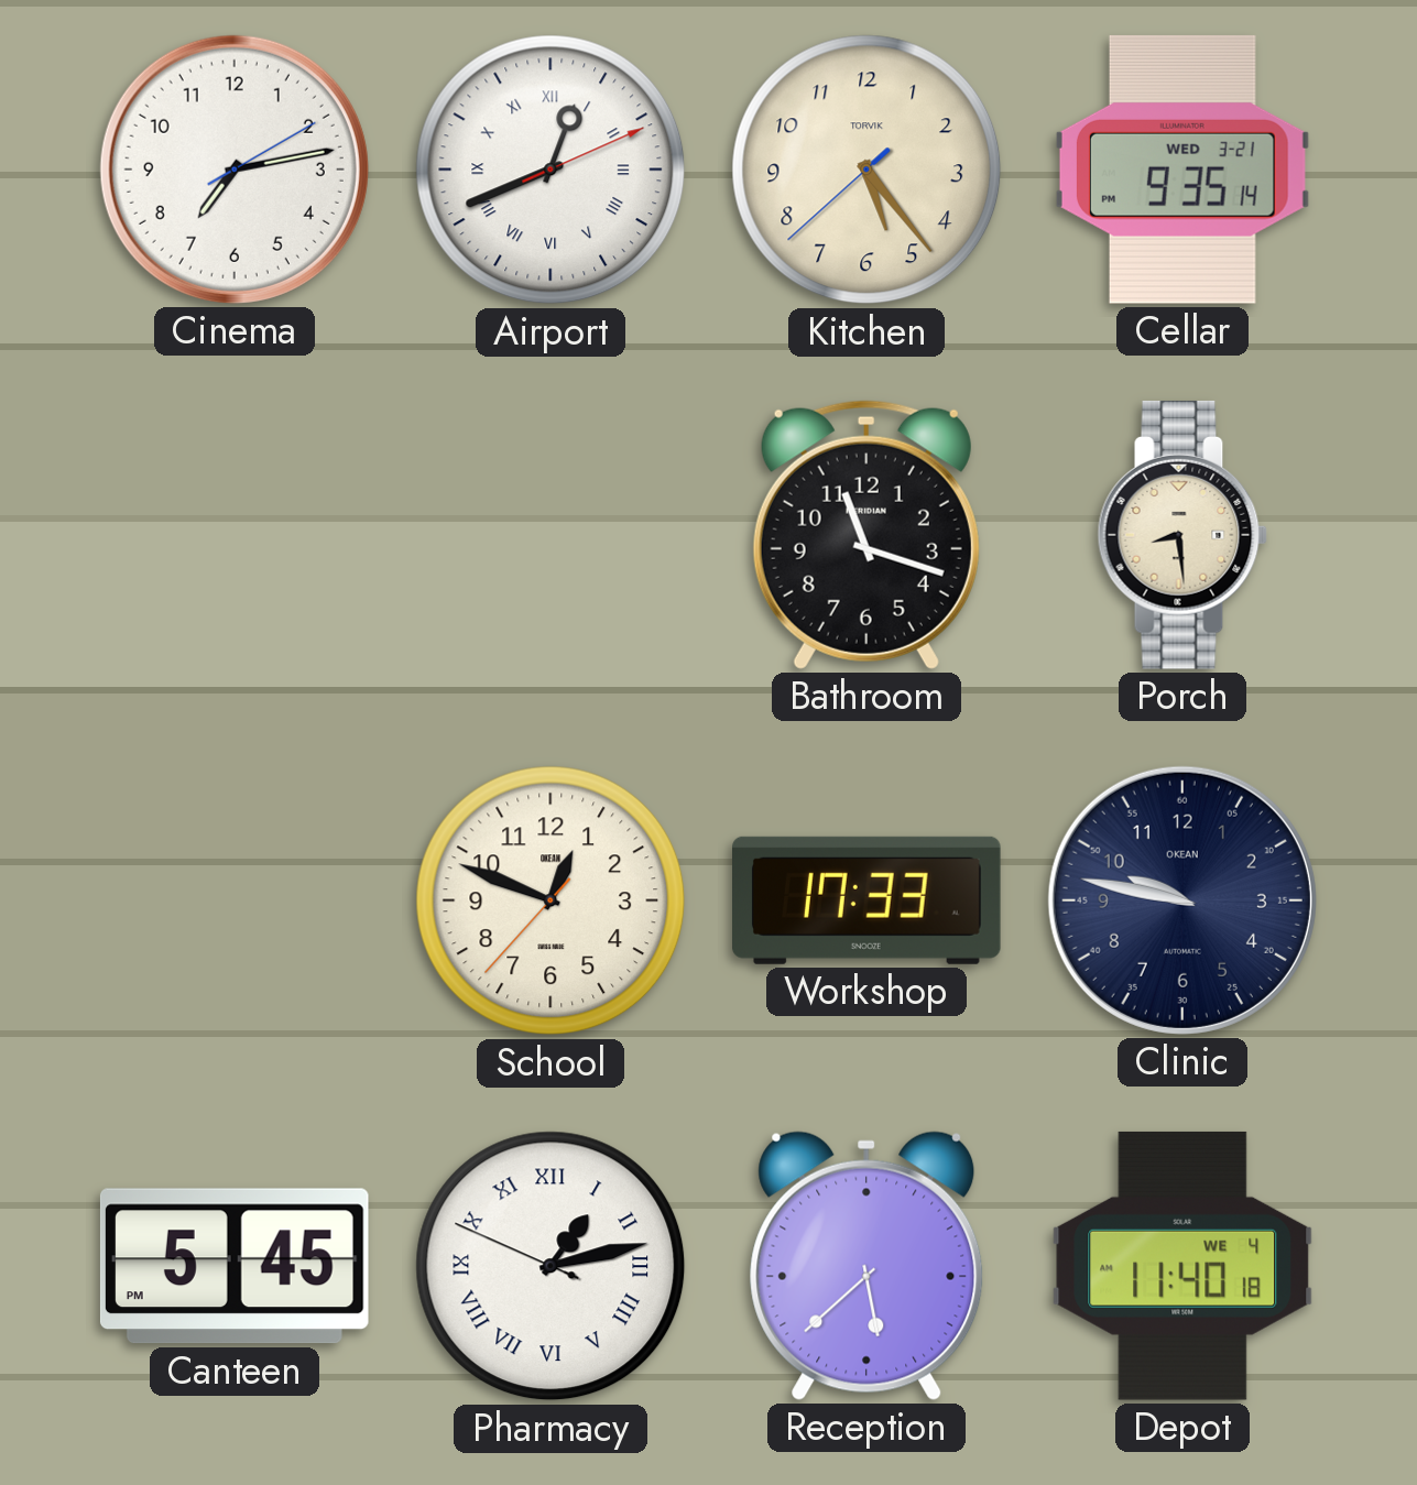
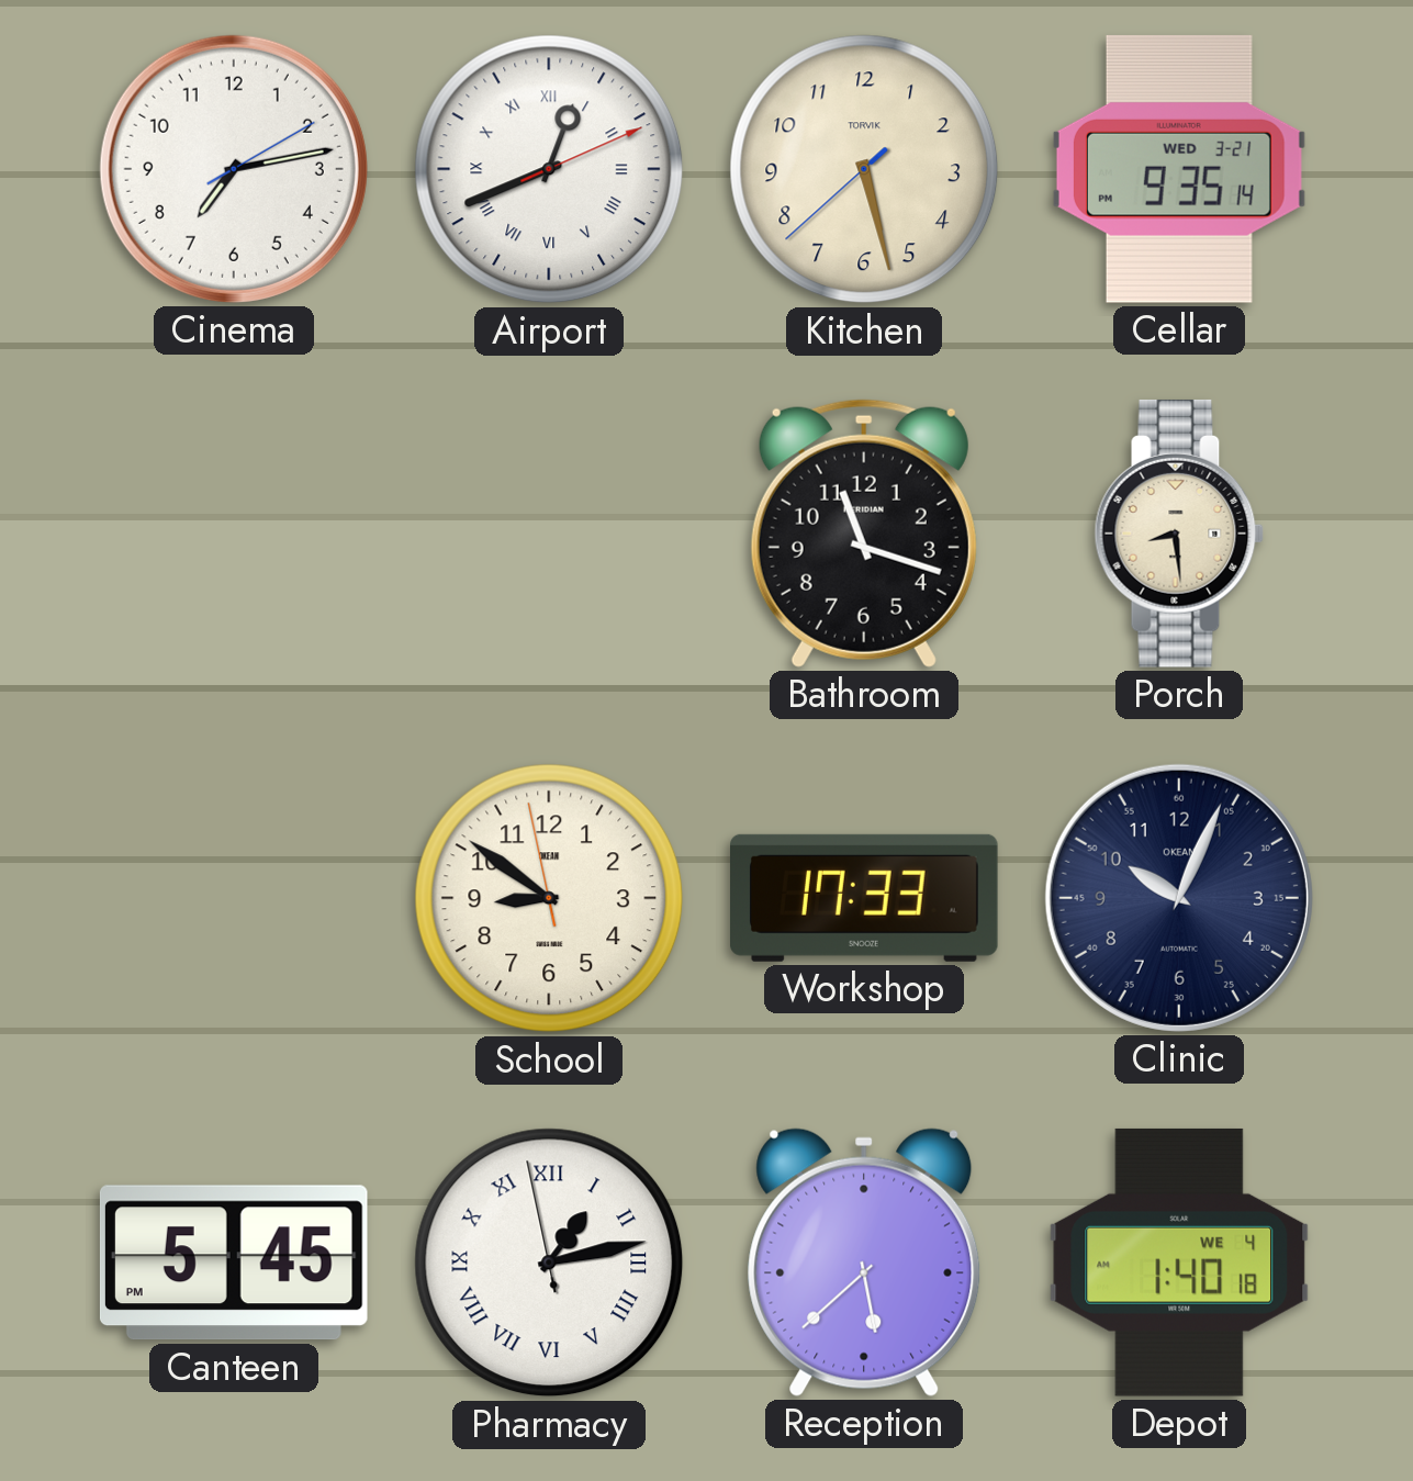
Kitchen: 5:23 -> 5:27
School: 12:48 -> 8:50
Clinic: 9:47 -> 10:04
Pharmacy: 1:12:49 -> 1:12:58
Depot: 11:40 -> 1:40
